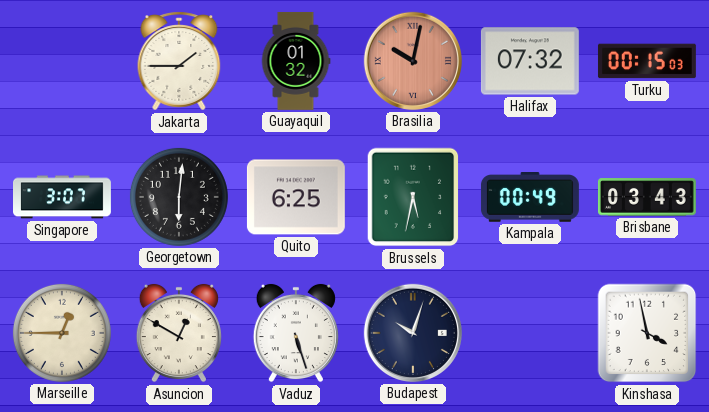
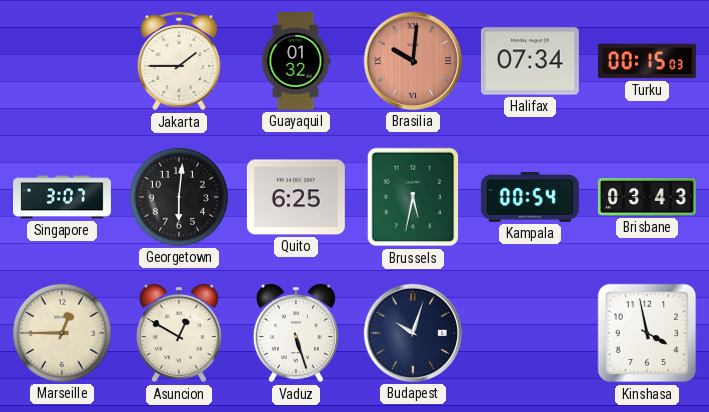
Brasilia: 10:02 -> 10:01
Halifax: 07:32 -> 07:34
Kampala: 00:49 -> 00:54
